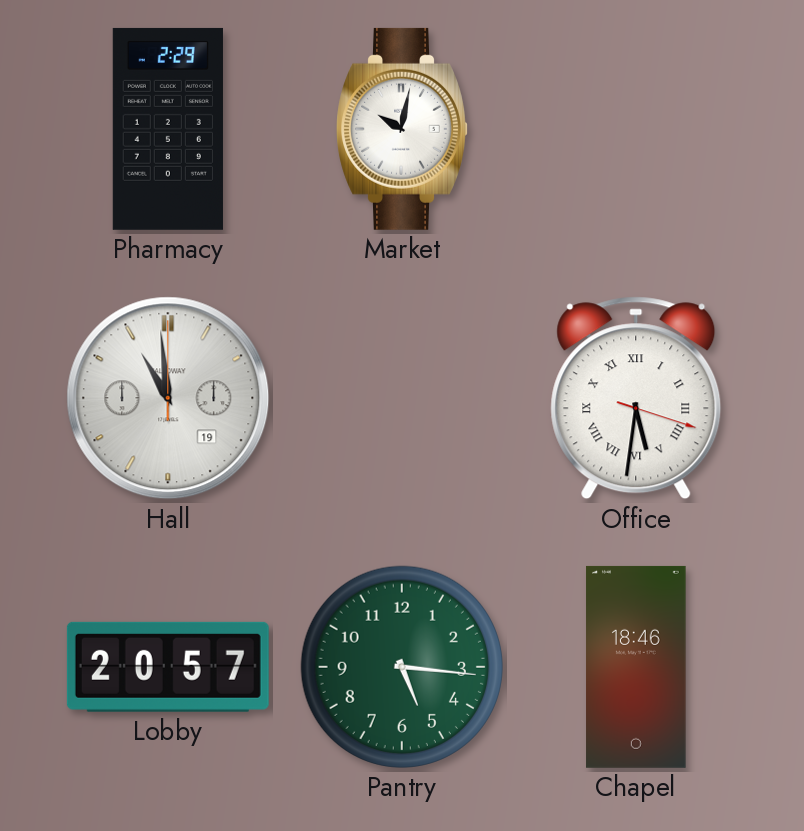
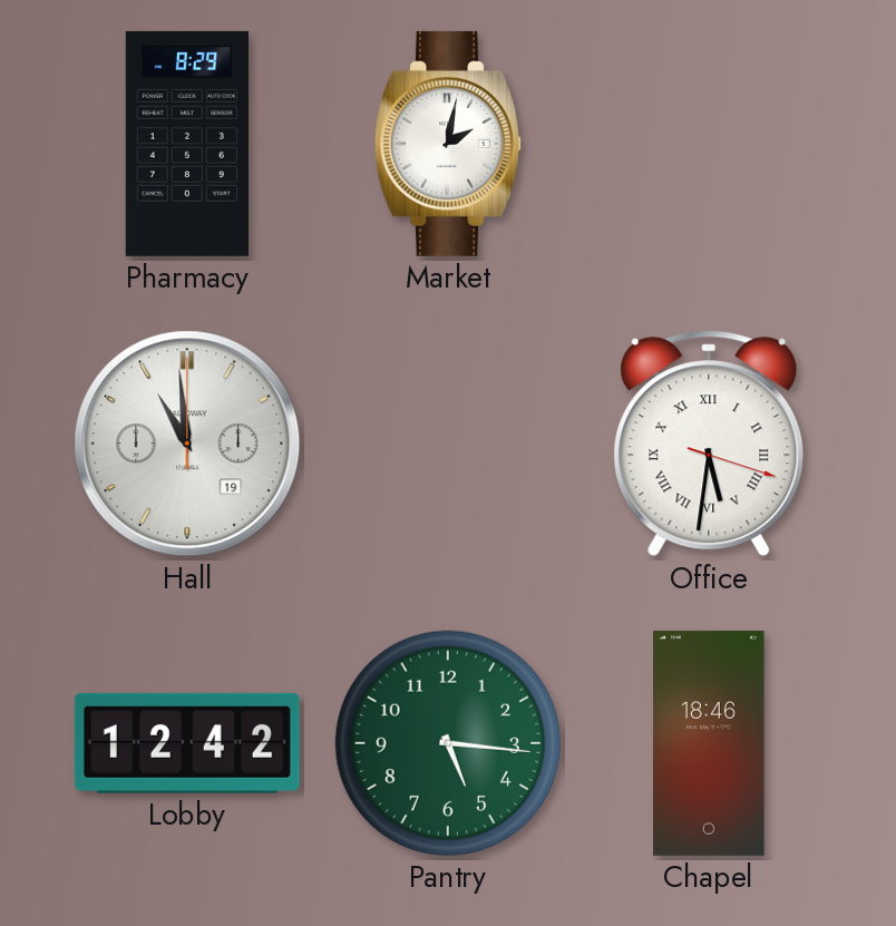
Pharmacy: 2:29 -> 8:29
Market: 10:02 -> 2:02
Lobby: 20:57 -> 12:42
